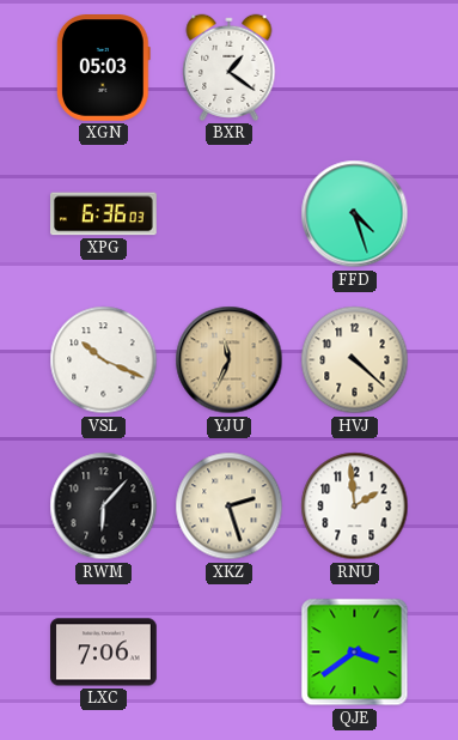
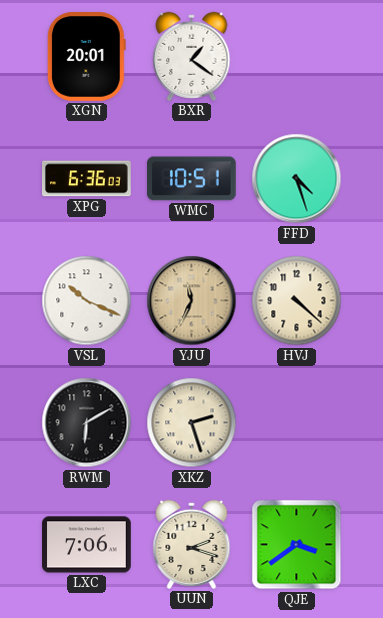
XGN: 05:03 -> 20:01
WMC: none -> 10:51
RWM: 6:07 -> 6:10
RNU: 1:59 -> none
UUN: none -> 2:18
